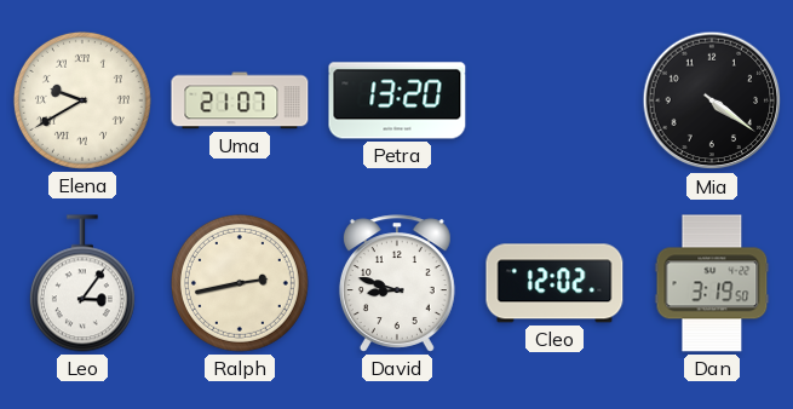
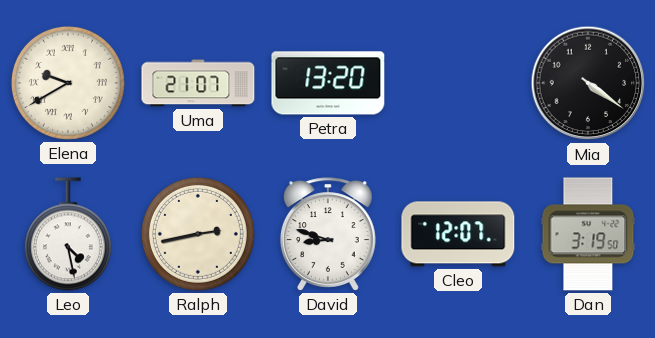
Leo: 3:06 -> 4:28
Cleo: 12:02 -> 12:07
